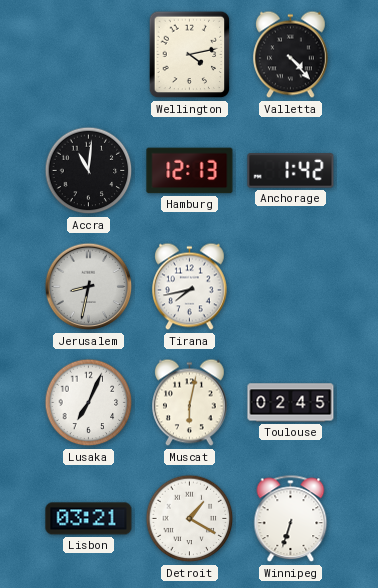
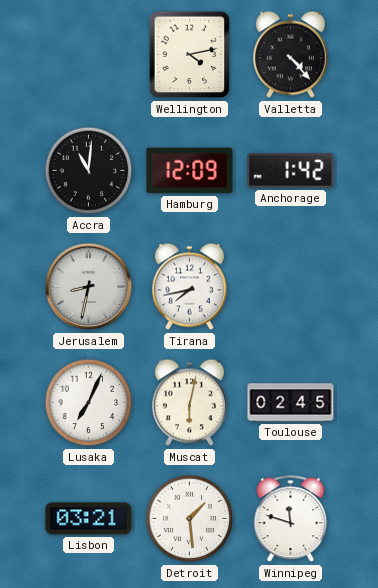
Hamburg: 12:13 -> 12:09
Detroit: 1:20 -> 1:29
Winnipeg: 6:33 -> 11:48
